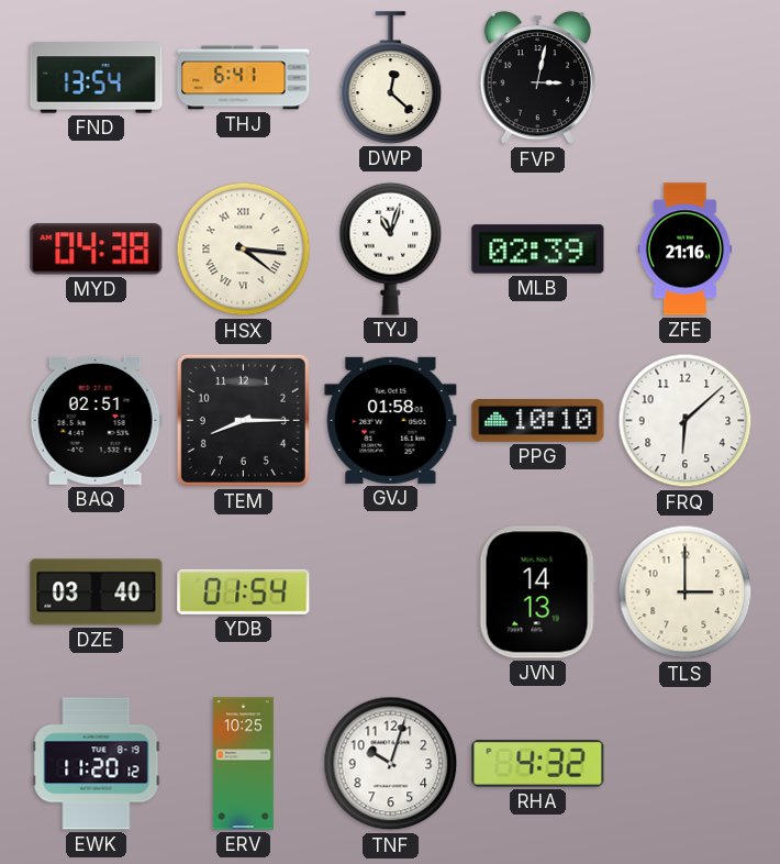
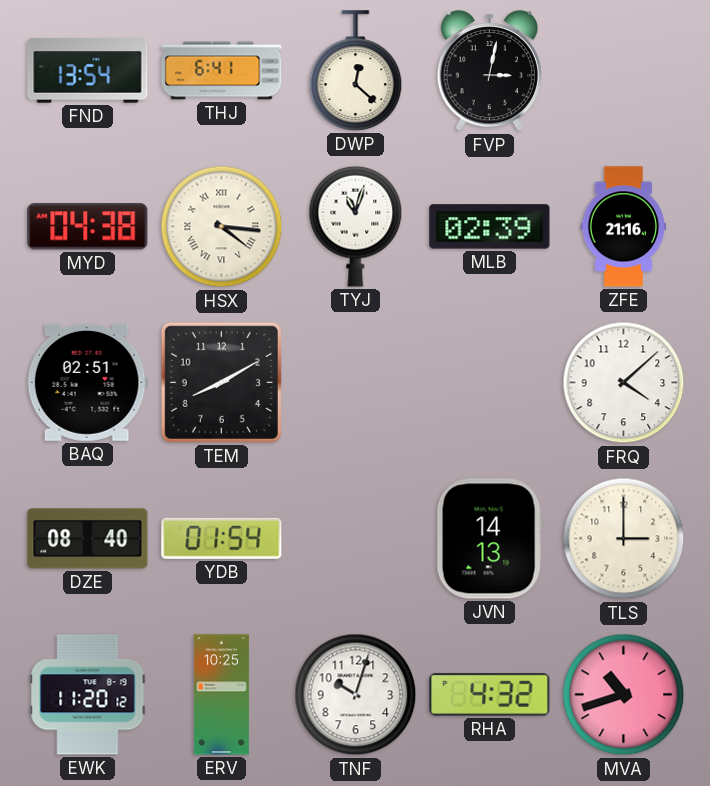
TEM: 8:15 -> 8:10
GVJ: 01:58 -> none
PPG: 10:10 -> none
FRQ: 6:08 -> 4:08
DZE: 03:40 -> 08:40
MVA: none -> 10:42
